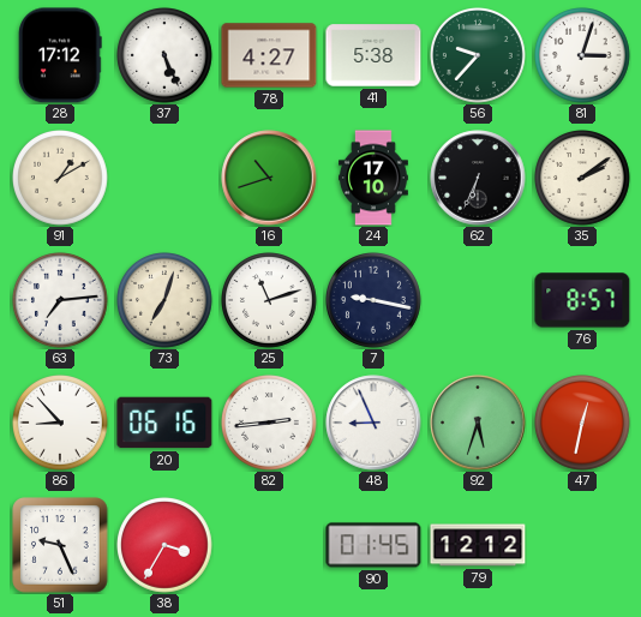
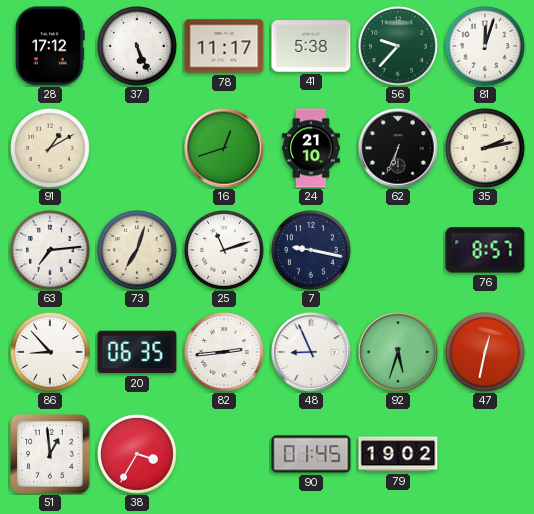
78: 4:27 -> 11:17
81: 3:03 -> 12:03
16: 10:42 -> 12:42
24: 17:10 -> 21:10
35: 2:09 -> 2:13
20: 06:16 -> 06:35
51: 9:26 -> 12:59
79: 12:12 -> 19:02
